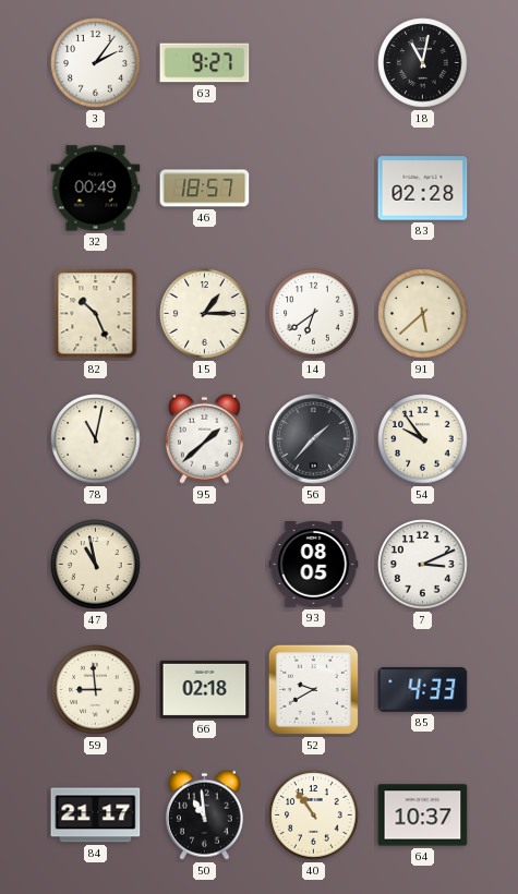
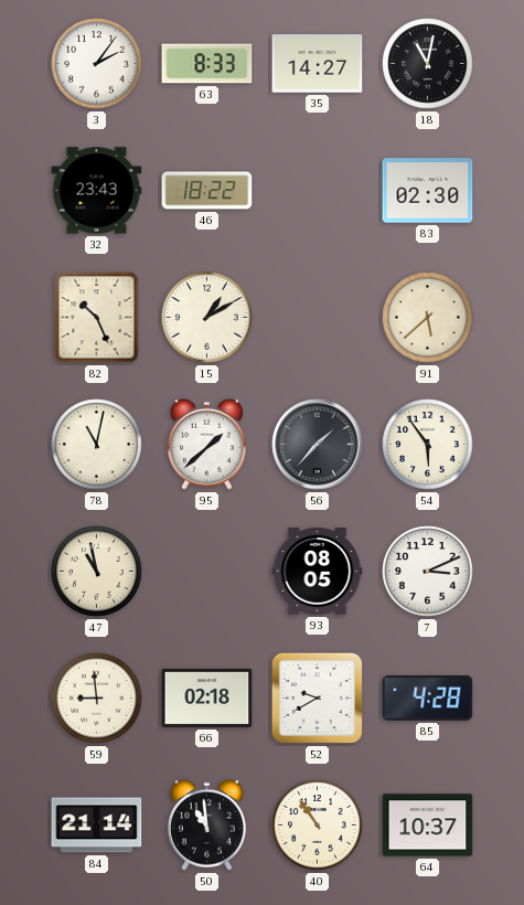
63: 9:27 -> 8:33
35: none -> 14:27
32: 00:49 -> 23:43
46: 18:57 -> 18:22
83: 02:28 -> 02:30
15: 1:15 -> 1:10
14: 6:39 -> none
54: 9:54 -> 5:54
85: 4:33 -> 4:28
84: 21:17 -> 21:14
